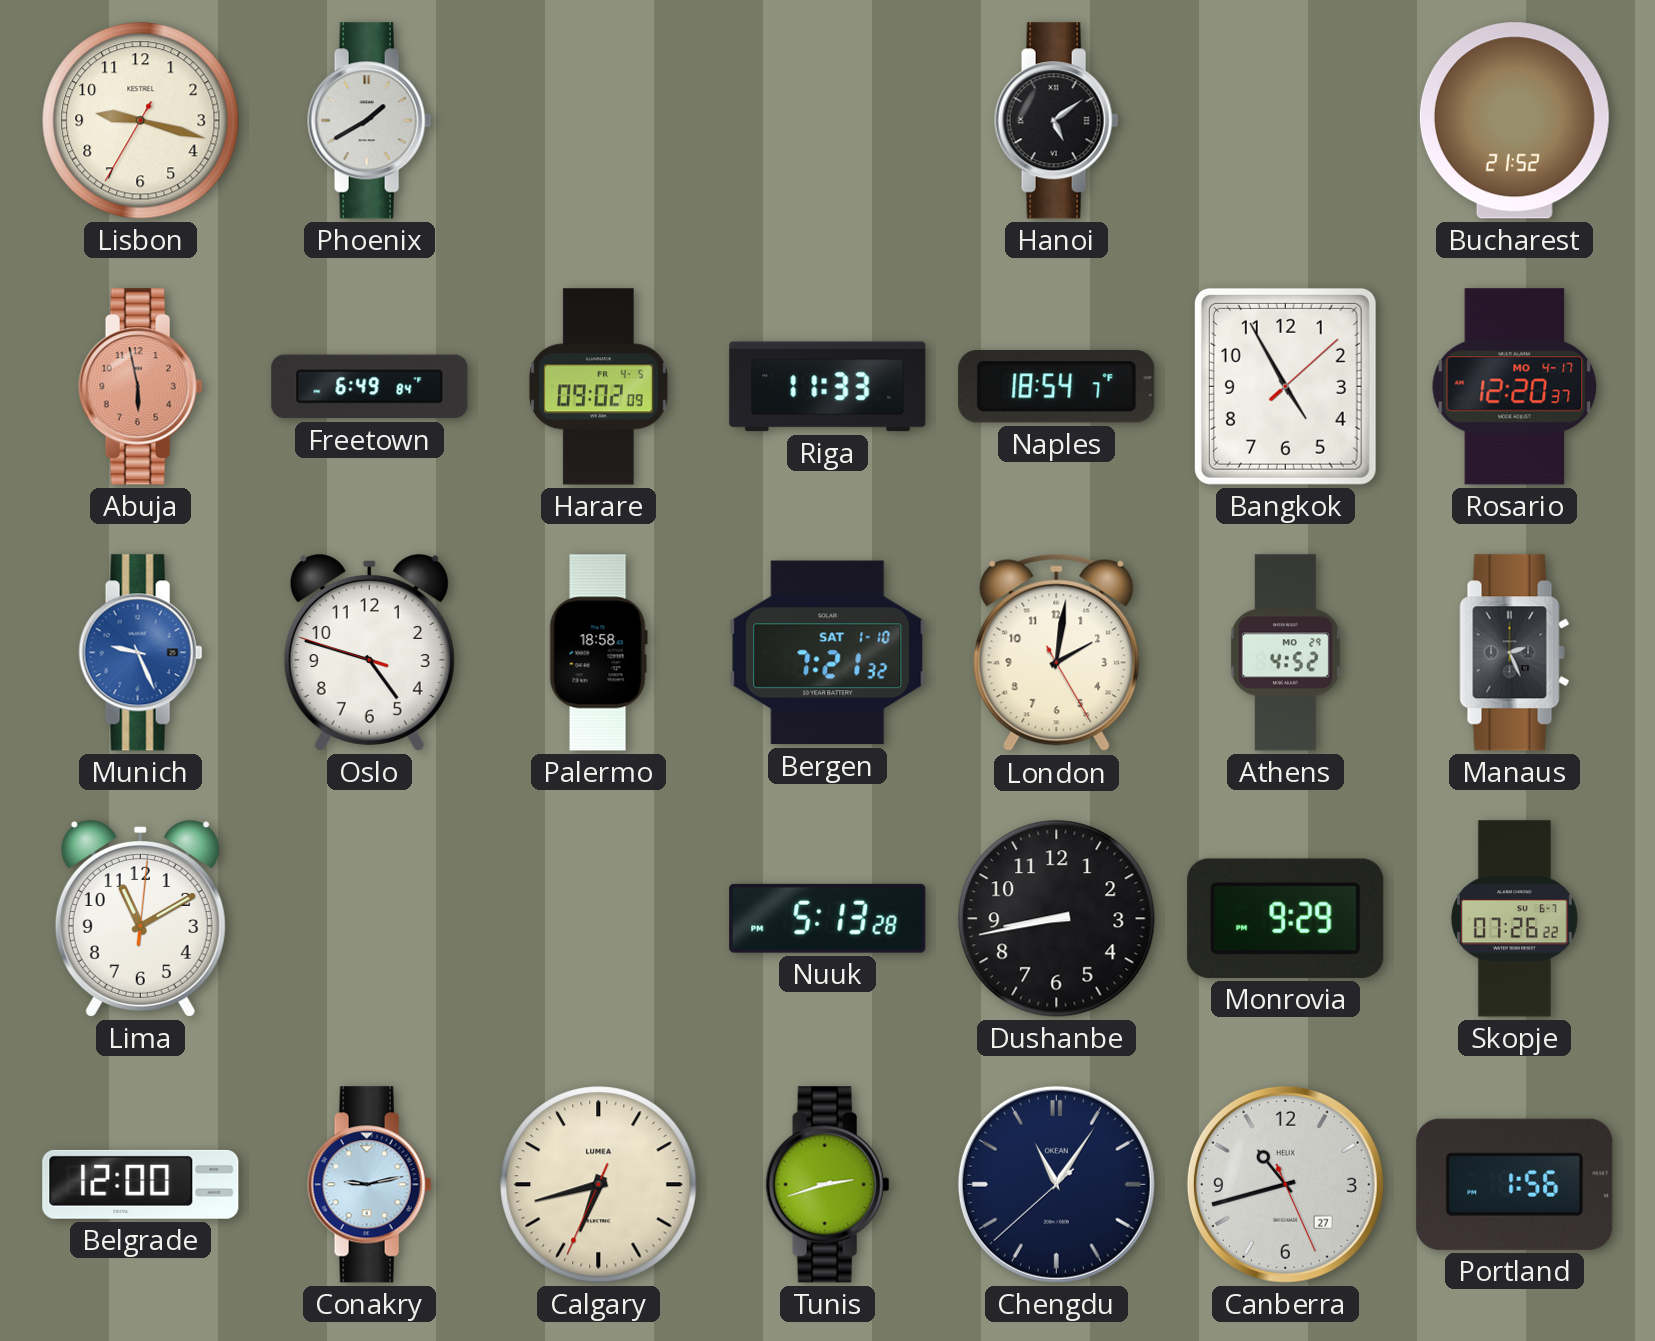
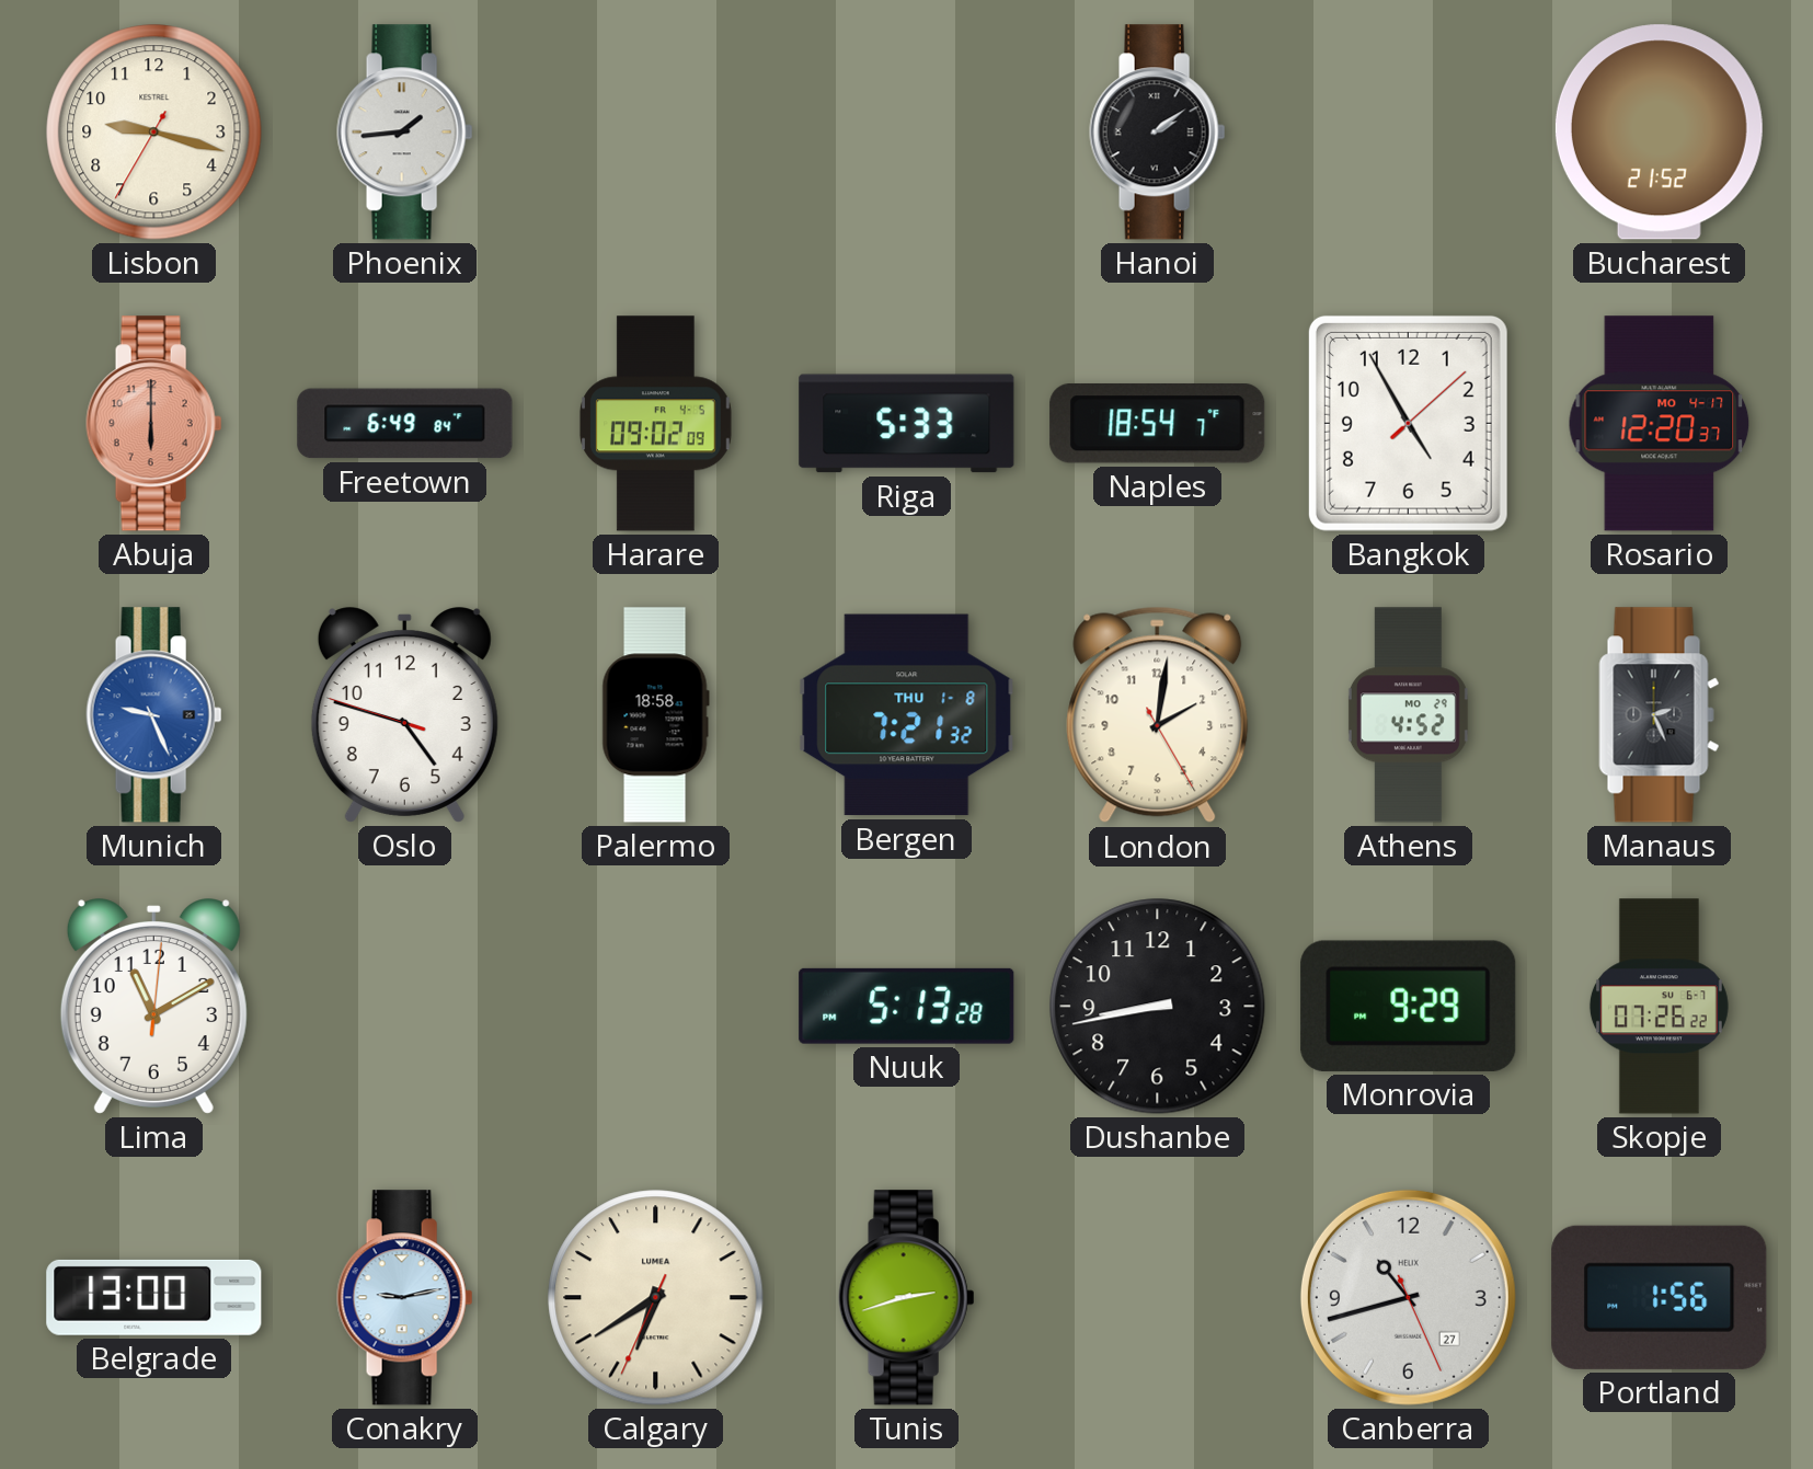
Phoenix: 1:40 -> 1:44
Hanoi: 5:09 -> 2:09
Abuja: 5:58 -> 6:00
Riga: 11:33 -> 5:33
Bergen date: SAT 1-10 -> THU 1-8
Belgrade: 12:00 -> 13:00
Calgary: 6:42 -> 6:39
Chengdu: 11:05 -> none
